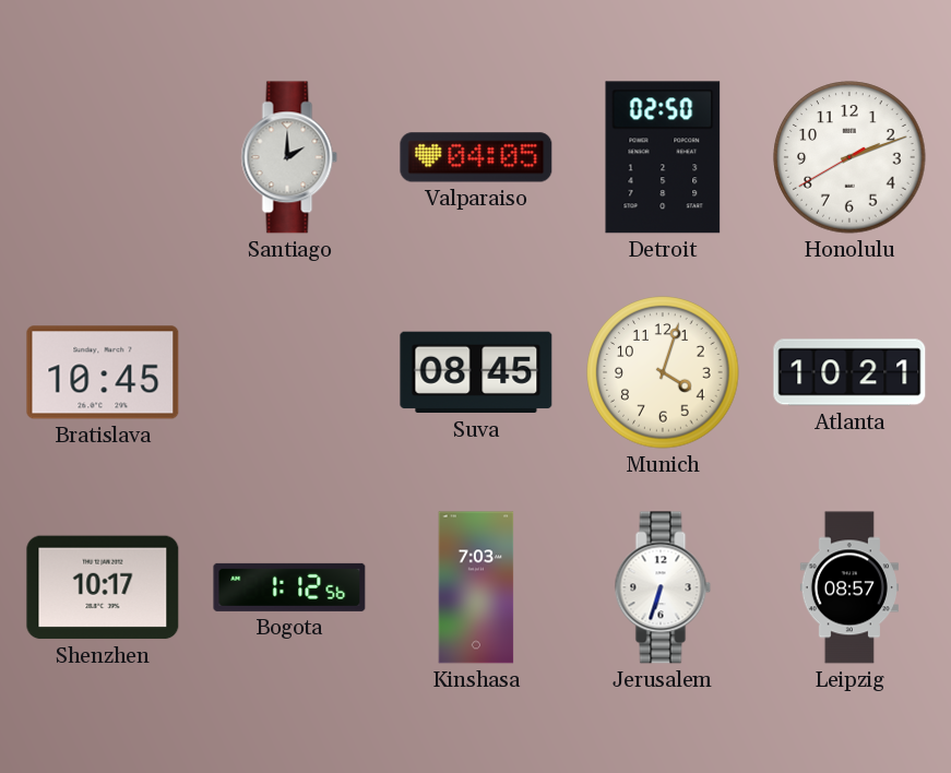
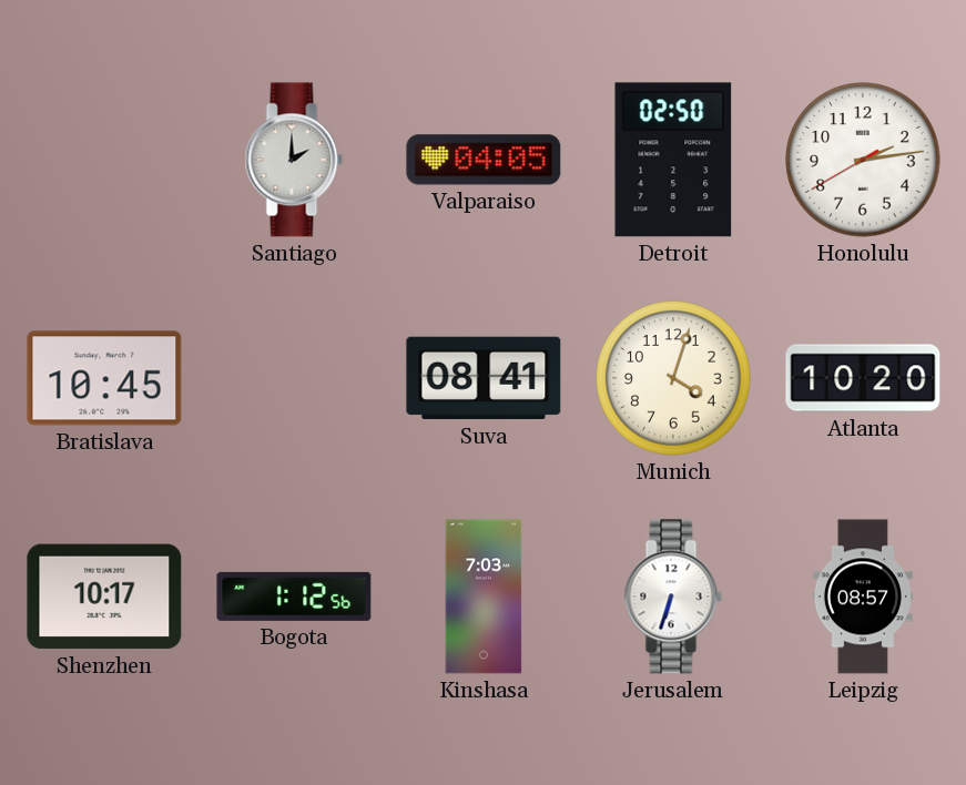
Honolulu: 2:11 -> 2:13
Suva: 08:45 -> 08:41
Atlanta: 10:21 -> 10:20
